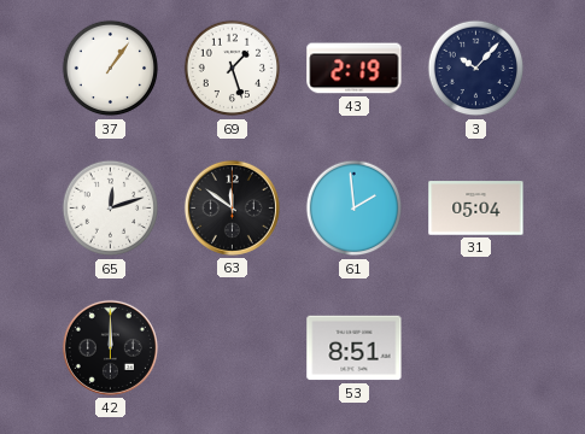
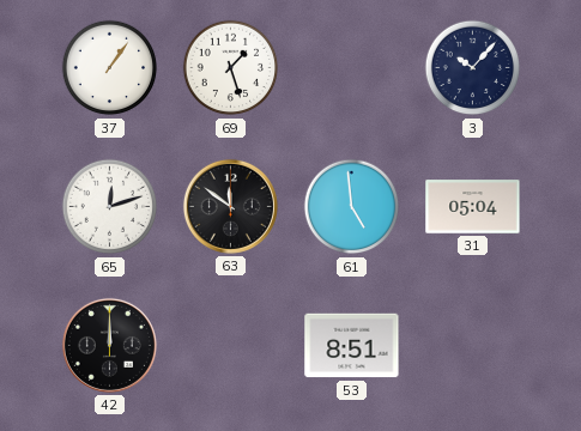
43: 2:19 -> none
61: 1:59 -> 4:59
